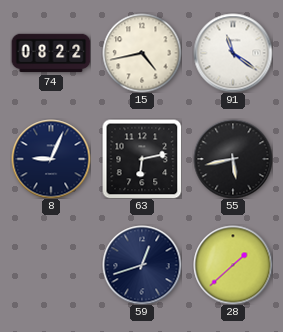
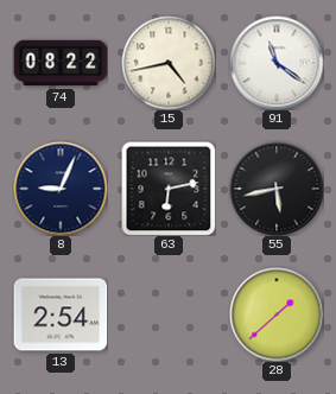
13: none -> 2:54
59: 12:42 -> none
